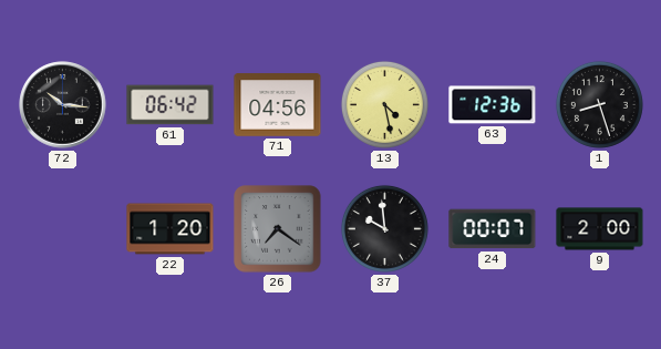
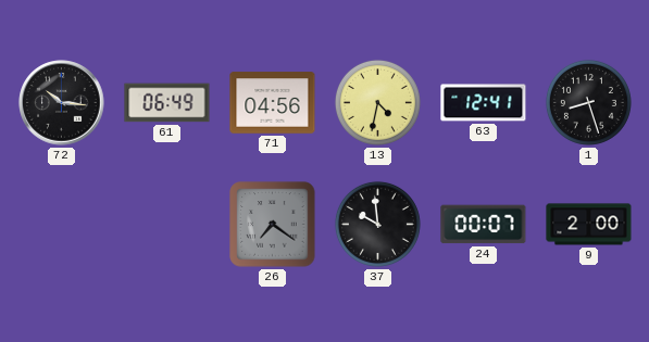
61: 06:42 -> 06:49
13: 4:28 -> 4:32
63: 12:36 -> 12:41
22: 1:20 -> none
